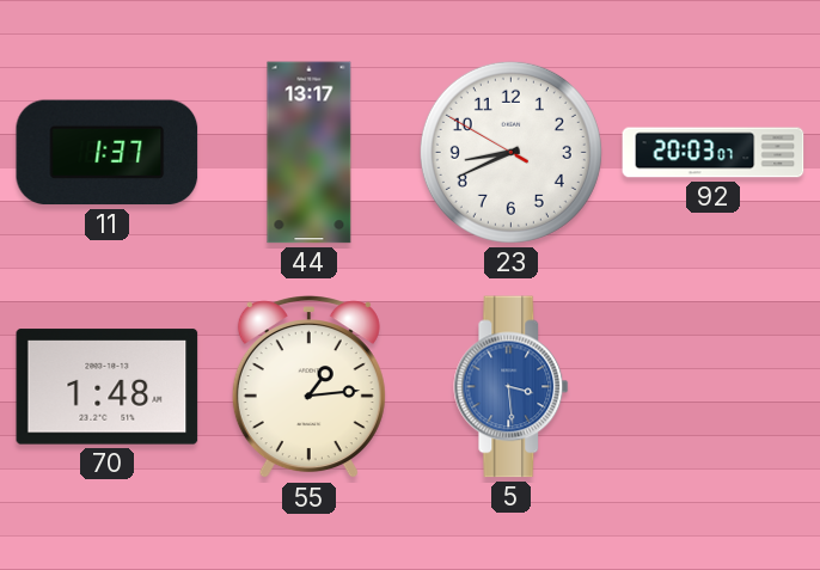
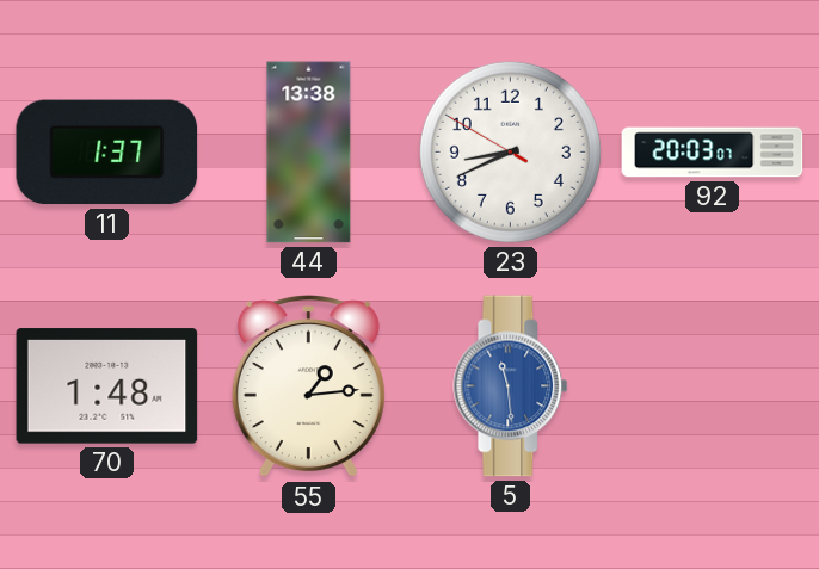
44: 13:17 -> 13:38
5: 3:29 -> 11:29
